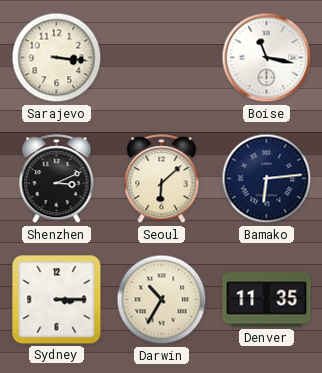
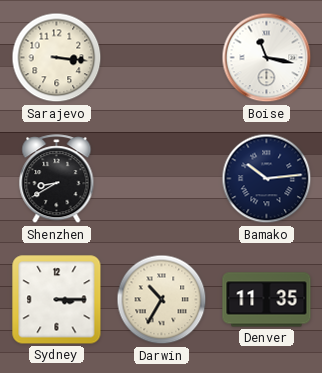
Shenzhen: 3:11 -> 8:40
Seoul: 6:08 -> none
Bamako: 6:14 -> 10:14
